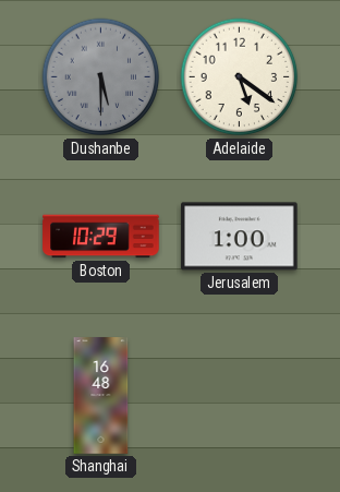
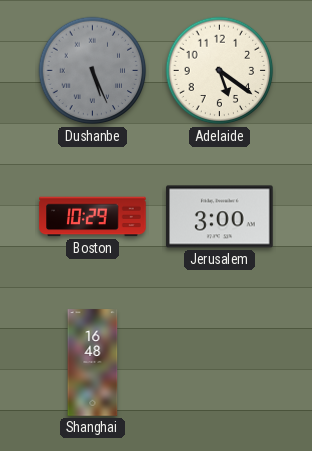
Dushanbe: 5:30 -> 5:26
Jerusalem: 1:00 -> 3:00
